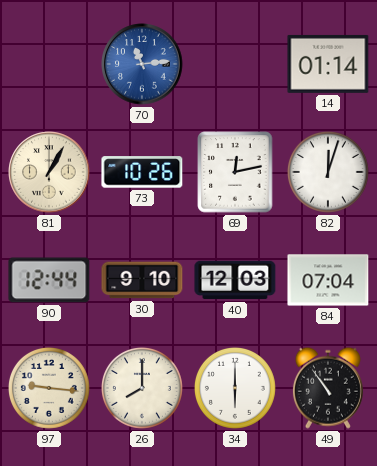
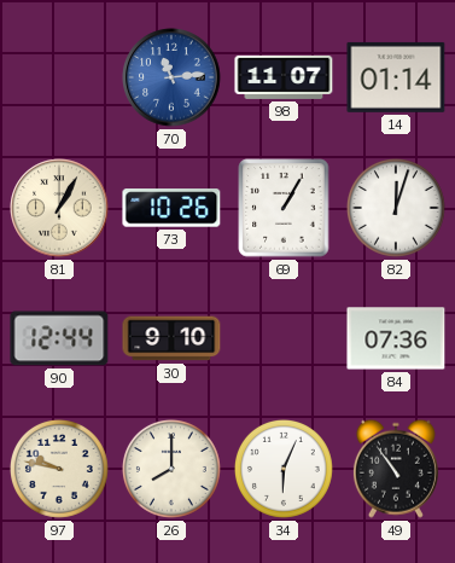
98: none -> 11:07
69: 12:13 -> 1:05
40: 12:03 -> none
84: 07:04 -> 07:36
97: 9:16 -> 9:47
34: 6:00 -> 6:04
